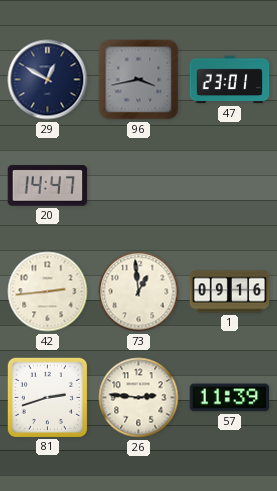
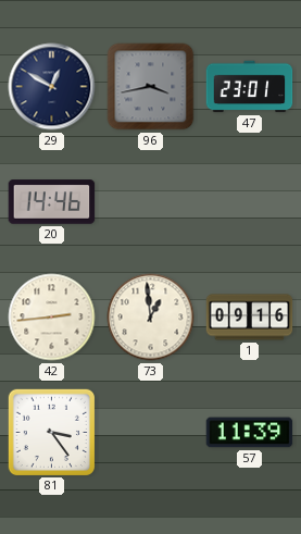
20: 14:47 -> 14:46
81: 2:42 -> 3:24
26: 2:46 -> none
